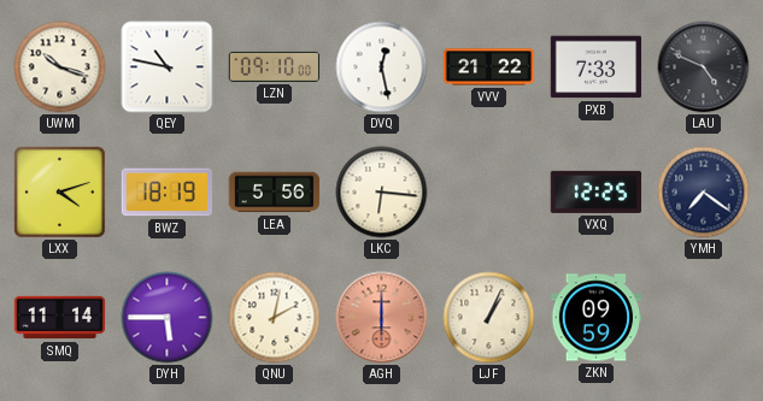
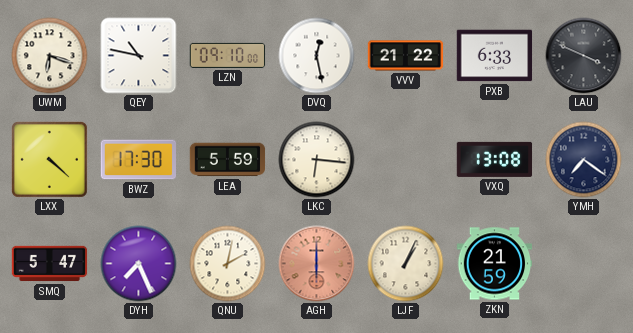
UWM: 10:18 -> 6:18
PXB: 7:33 -> 6:33
LAU: 4:49 -> 3:49
LXX: 4:12 -> 4:22
BWZ: 18:19 -> 17:30
LEA: 5:56 -> 5:59
VXQ: 12:25 -> 13:08
SMQ: 11:14 -> 5:47
DYH: 5:45 -> 7:26
ZKN: 09:59 -> 21:59
